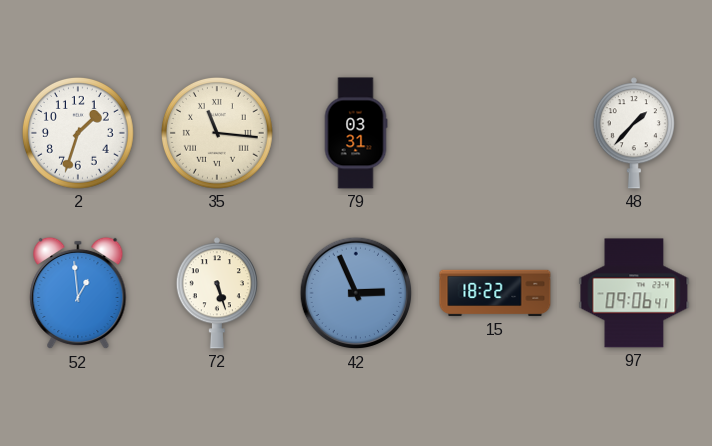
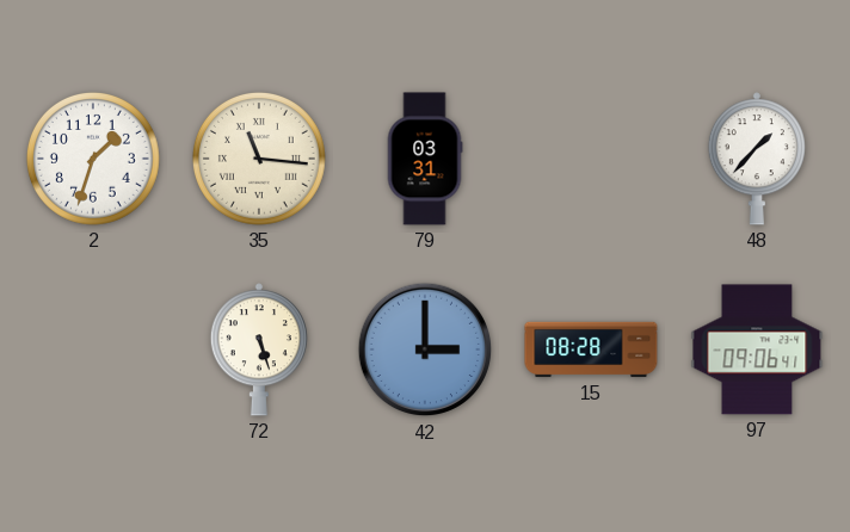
52: 12:59 -> none
42: 2:56 -> 3:00
15: 18:22 -> 08:28
